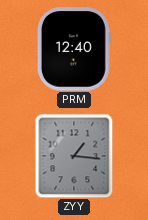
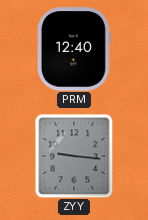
ZYY: 1:16 -> 9:16
